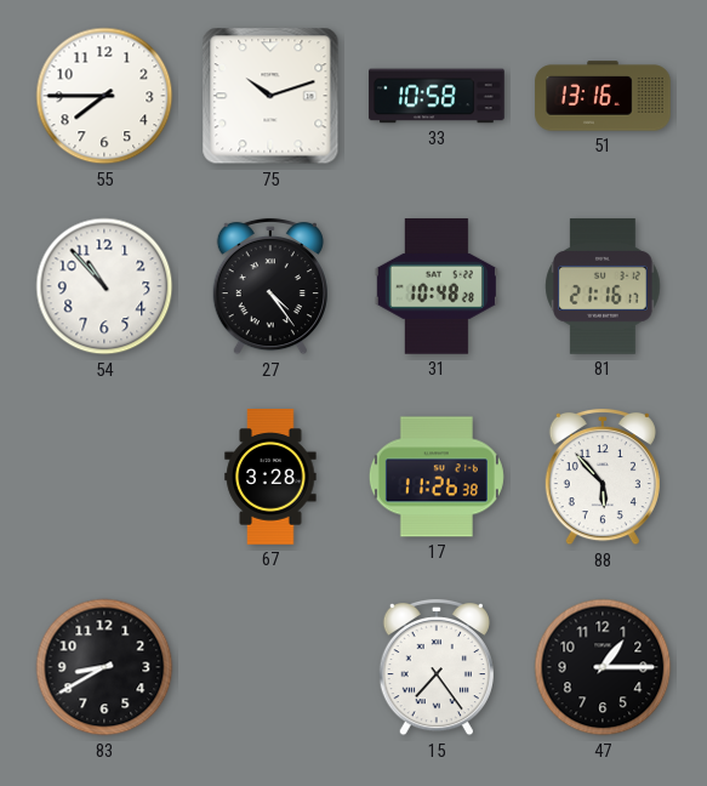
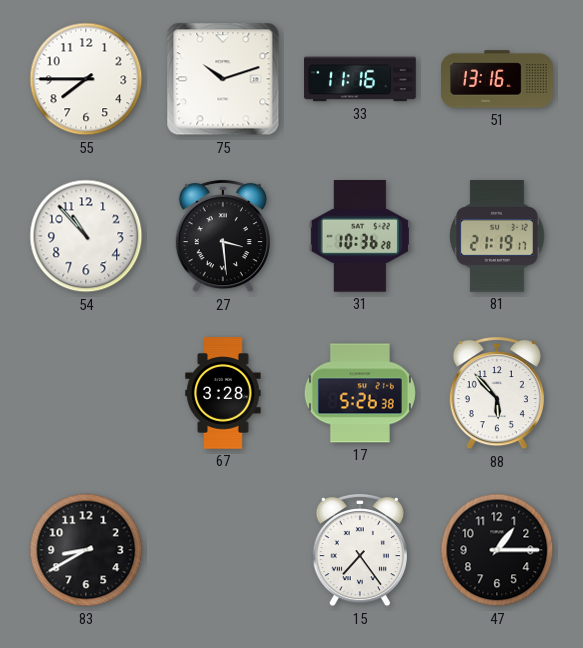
33: 10:58 -> 11:16
27: 4:24 -> 3:29
31: 10:48 -> 10:36
81: 21:16 -> 21:19
17: 11:26 -> 5:26
